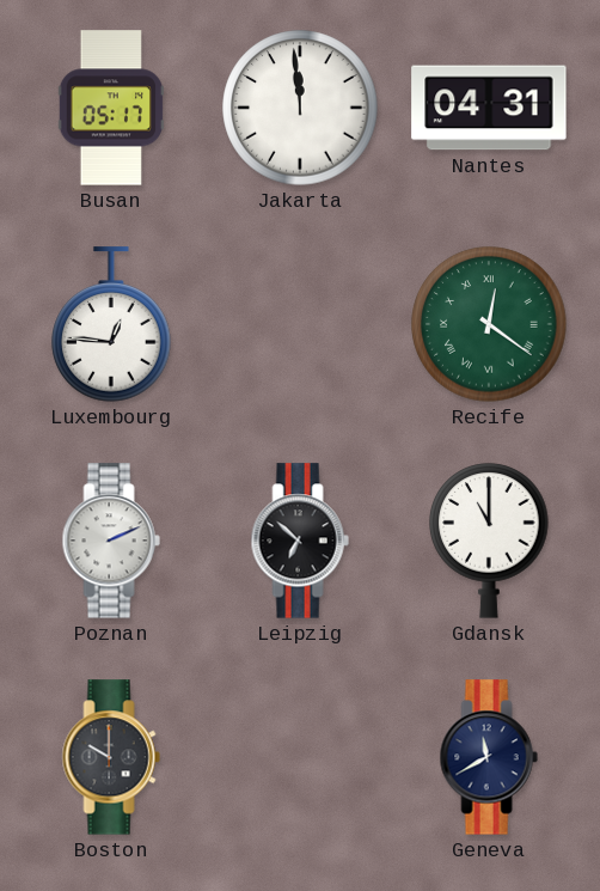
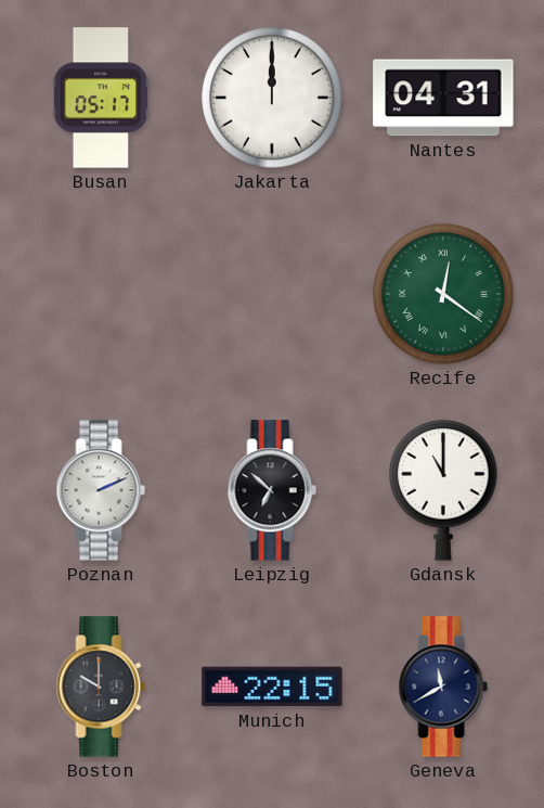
Jakarta: 11:59 -> 12:00
Luxembourg: 12:46 -> none
Munich: none -> 22:15
